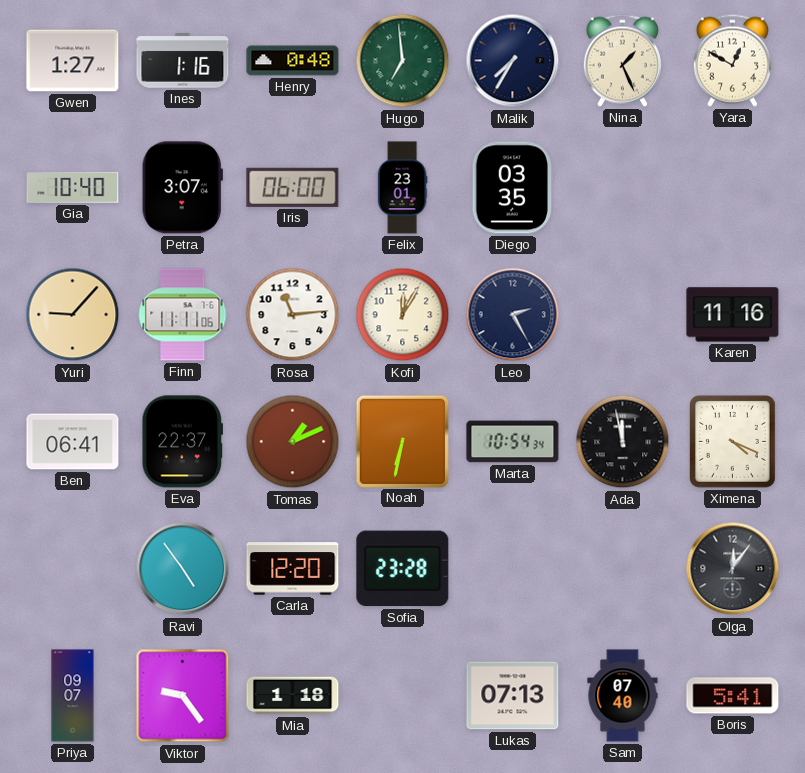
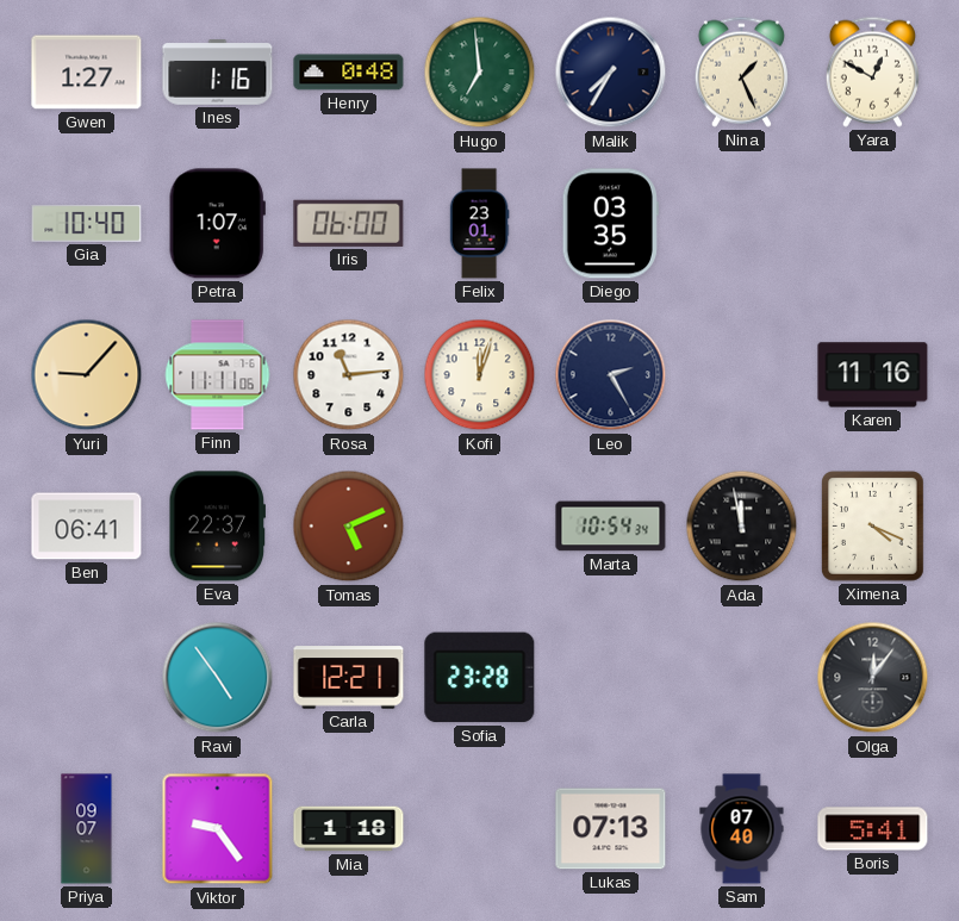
Petra: 3:07 -> 1:07
Kofi: 12:05 -> 12:03
Tomas: 1:11 -> 5:11
Noah: 6:32 -> none
Carla: 12:20 -> 12:21
